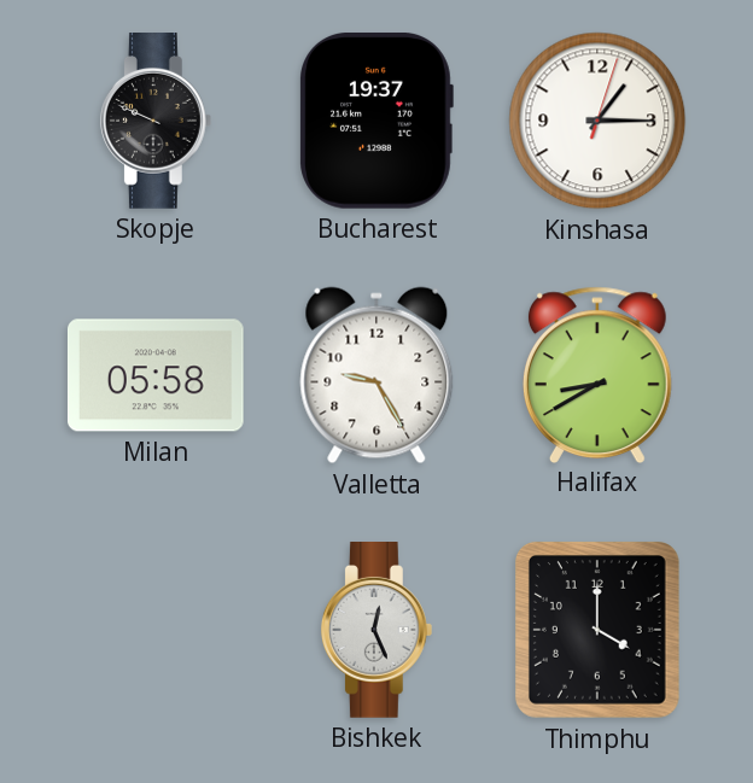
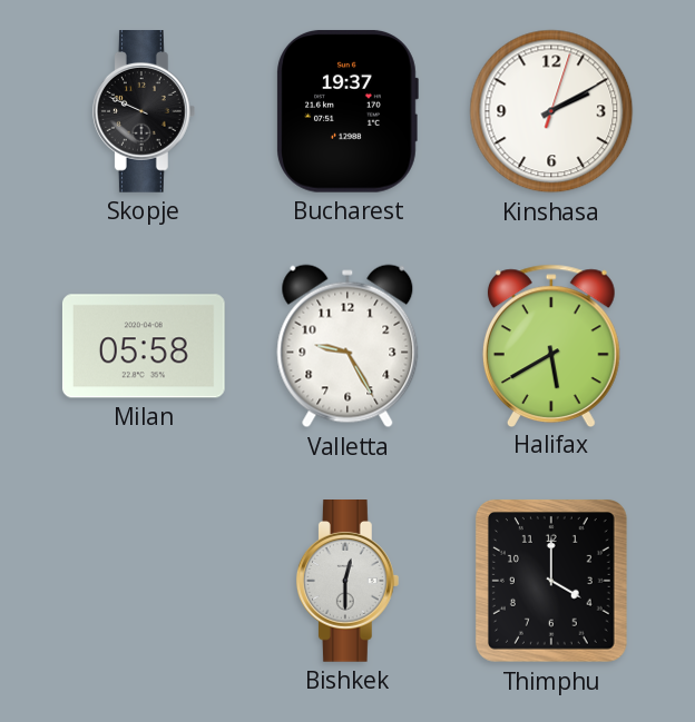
Kinshasa: 1:15 -> 2:10
Halifax: 8:40 -> 5:40
Bishkek: 12:26 -> 12:30
